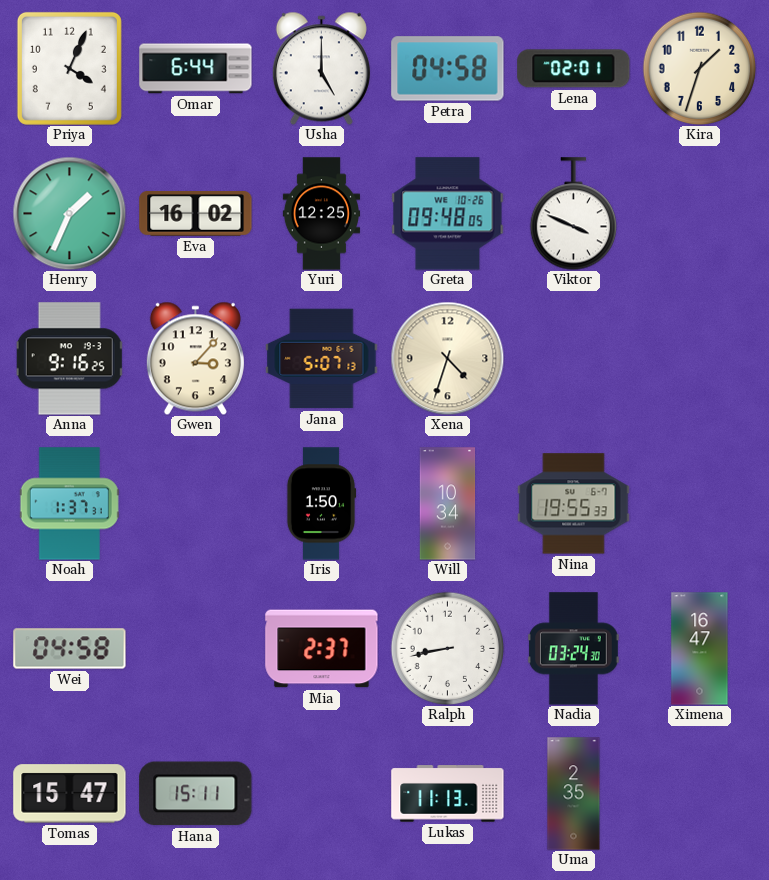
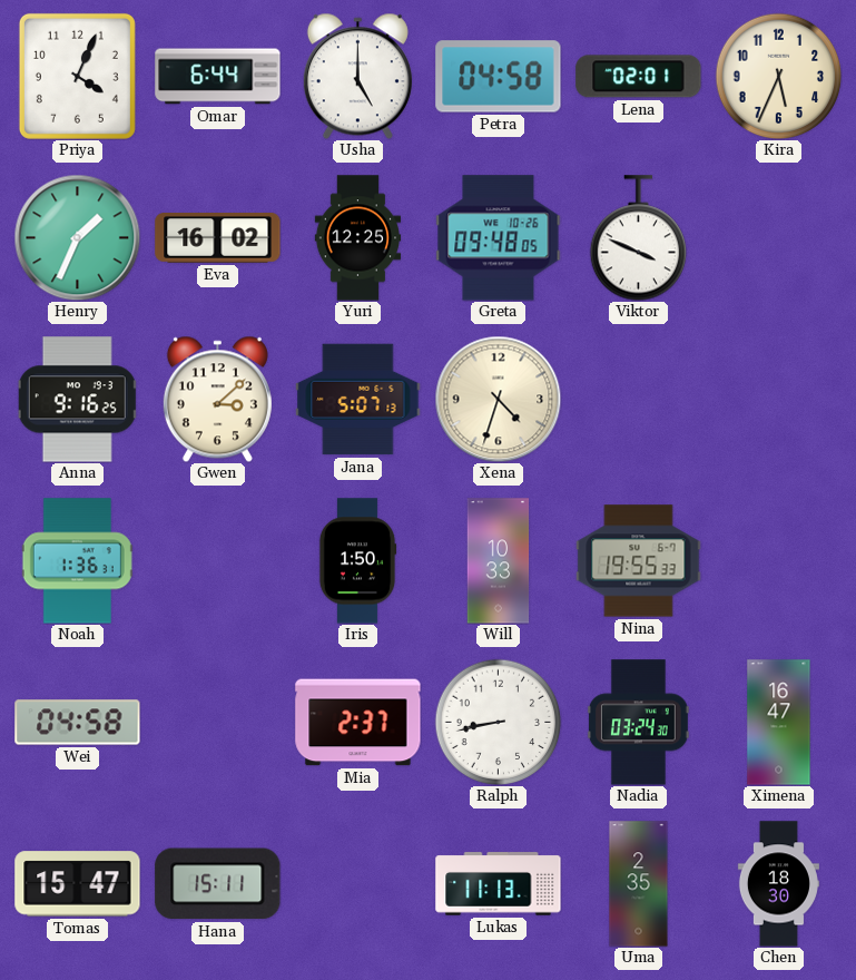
Kira: 1:33 -> 5:34
Gwen: 3:07 -> 3:08
Noah: 1:37 -> 1:36
Will: 10:34 -> 10:33
Chen: none -> 18:30
